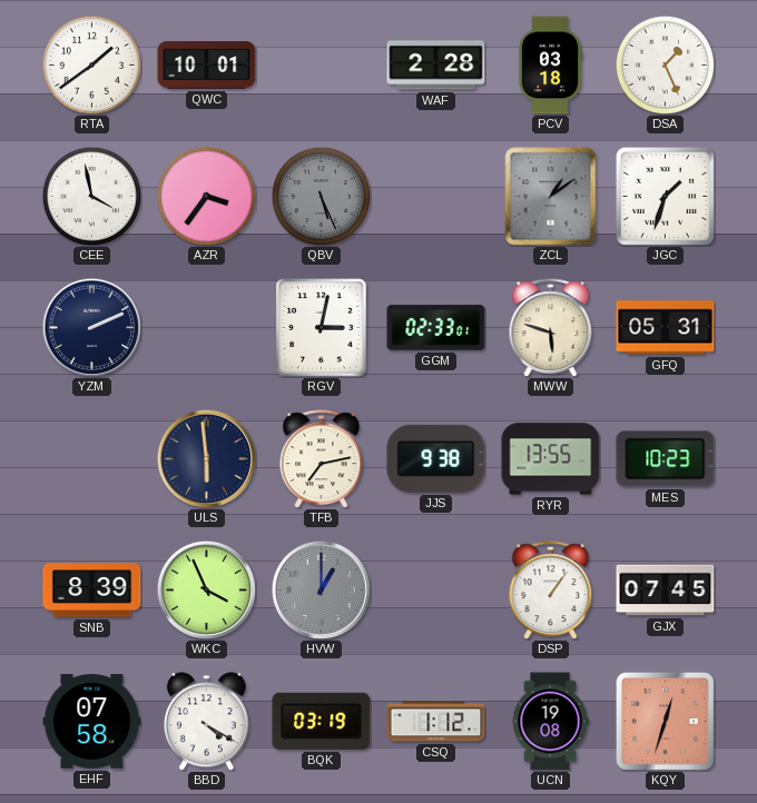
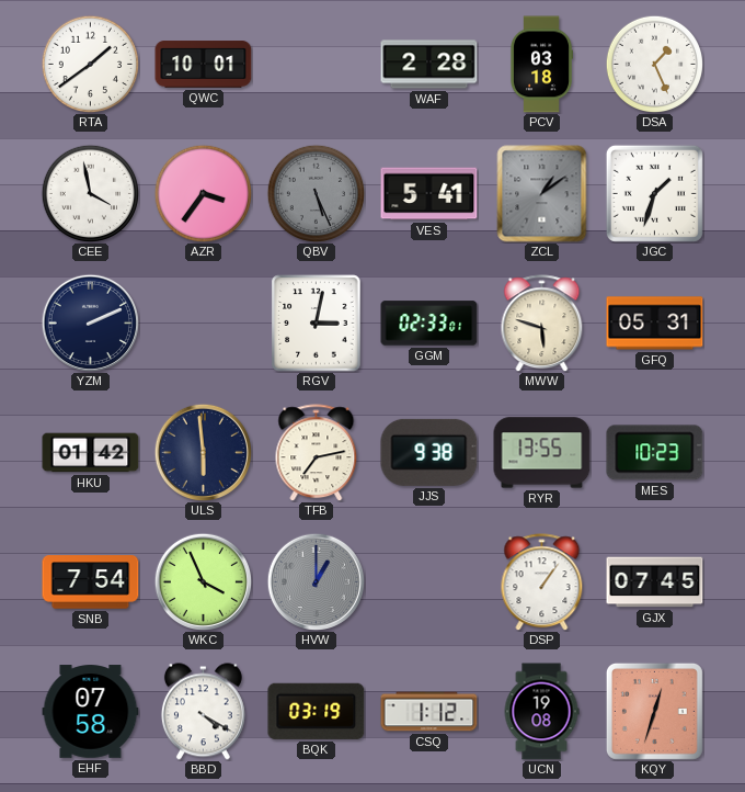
VES: none -> 5:41
HKU: none -> 01:42
SNB: 8:39 -> 7:54
